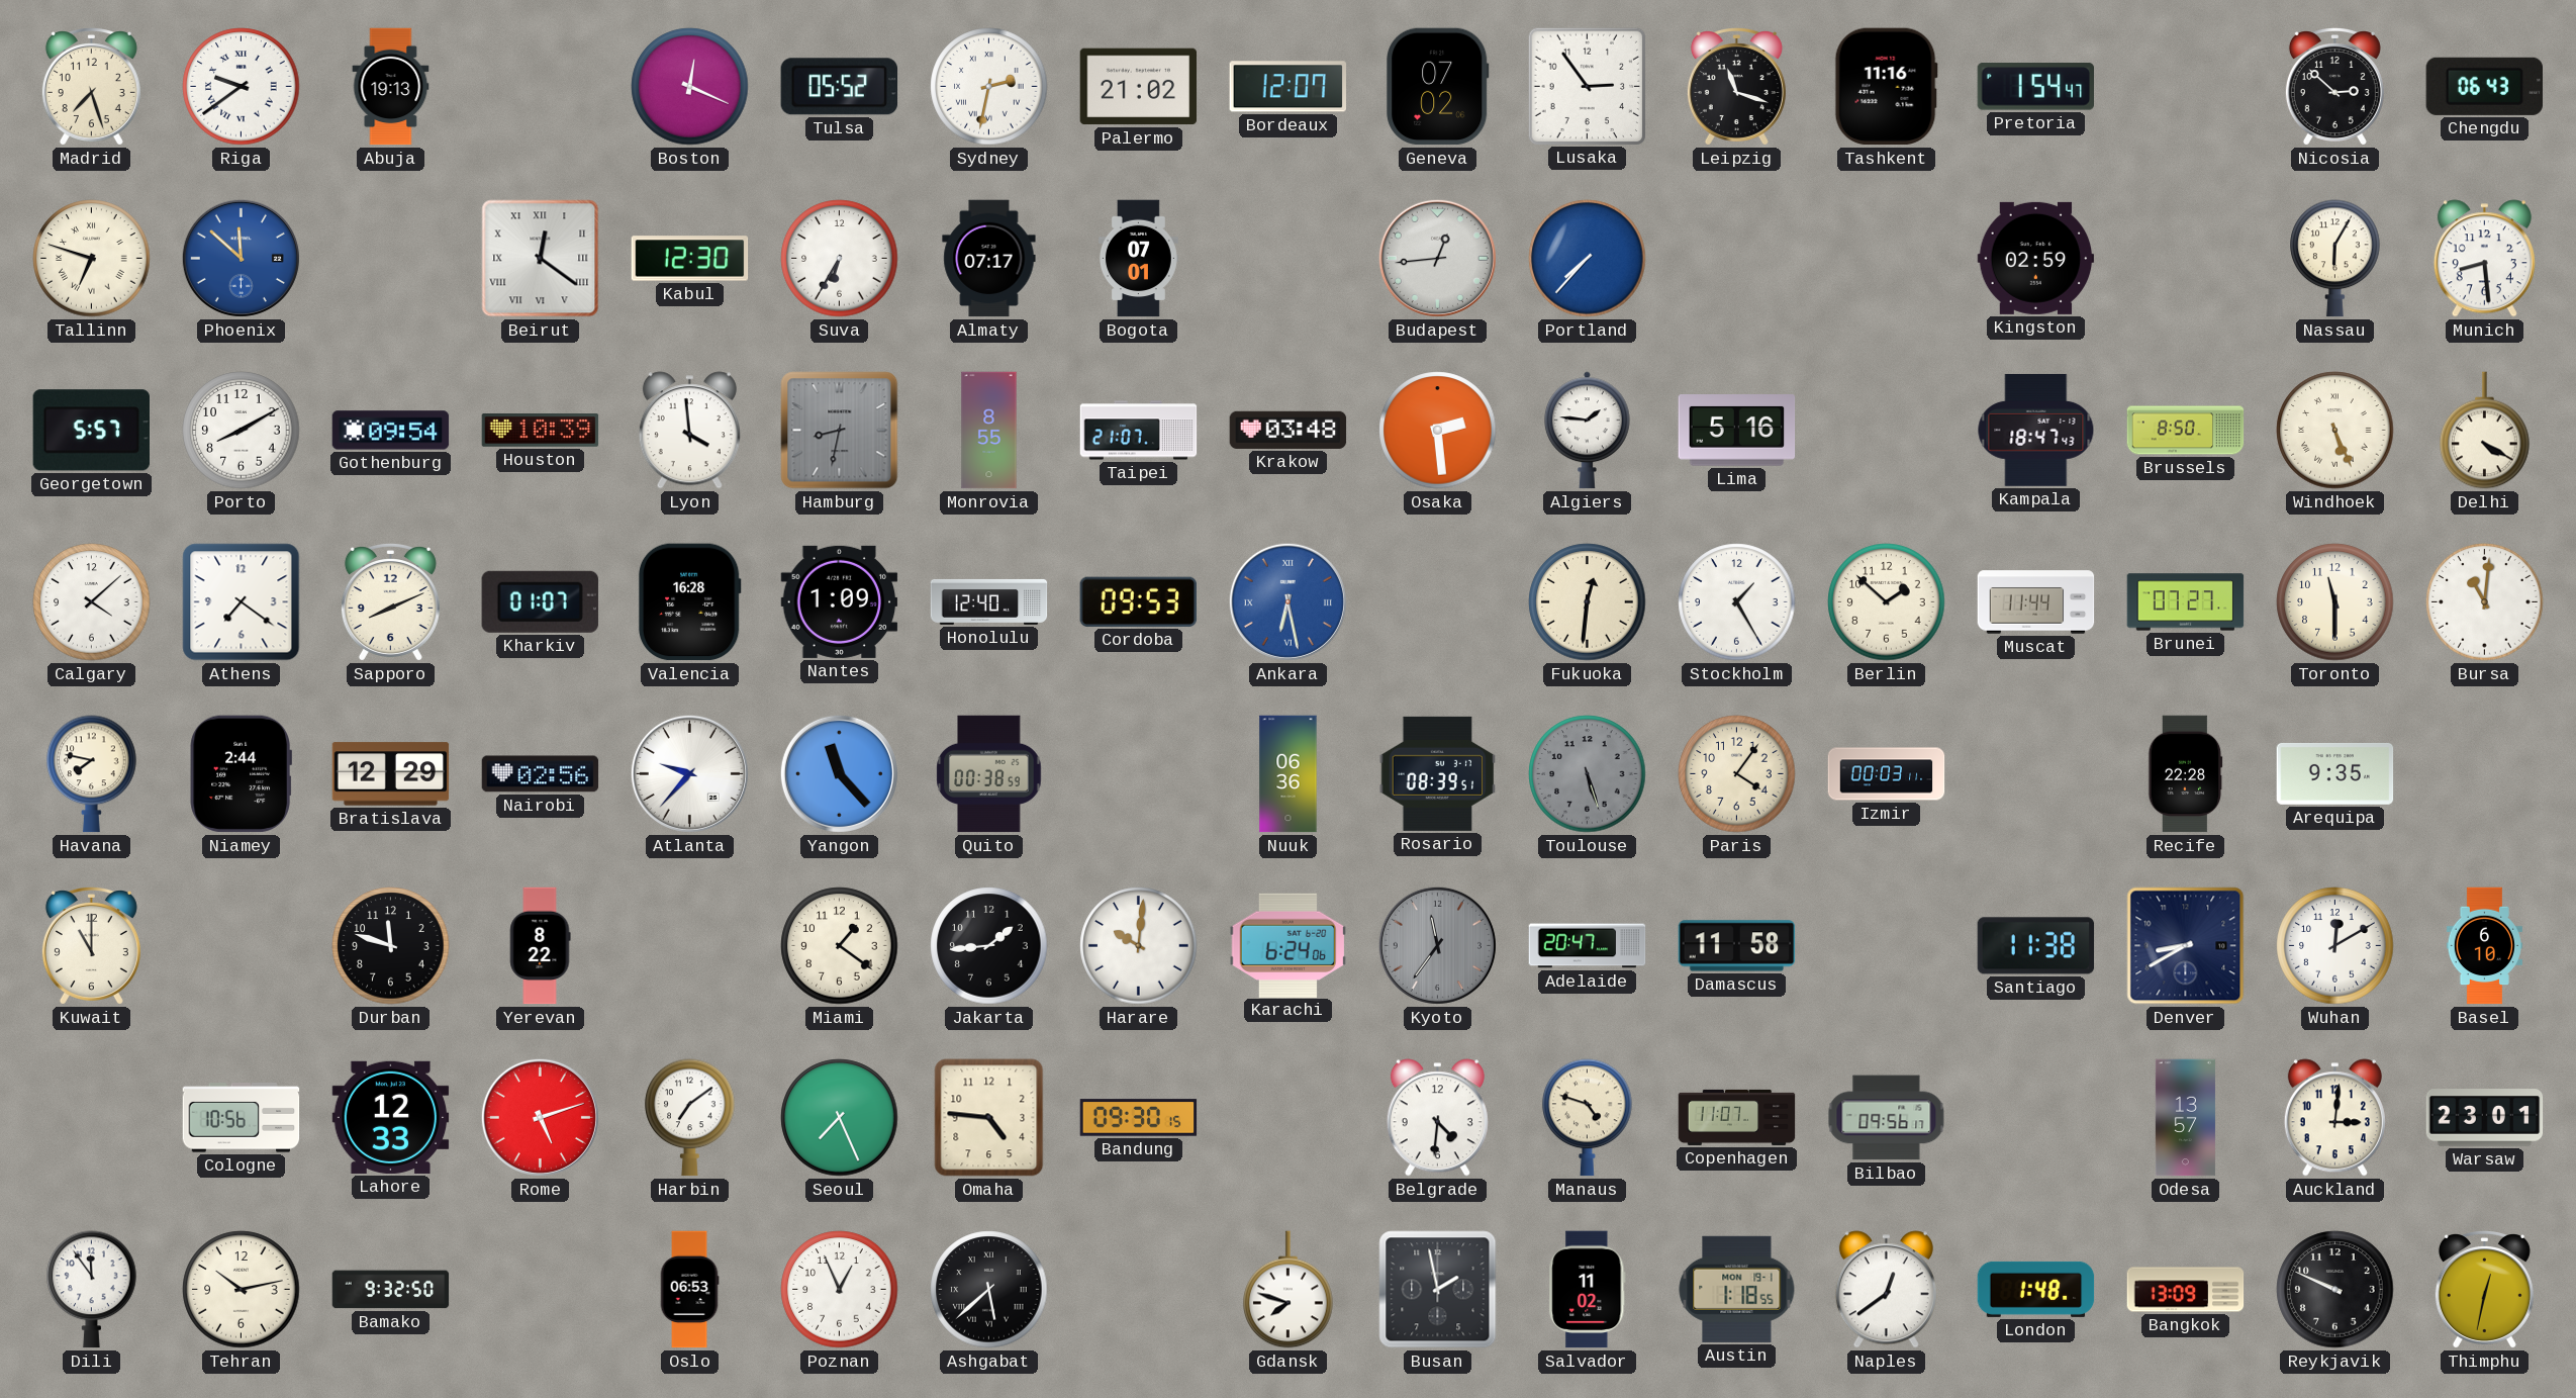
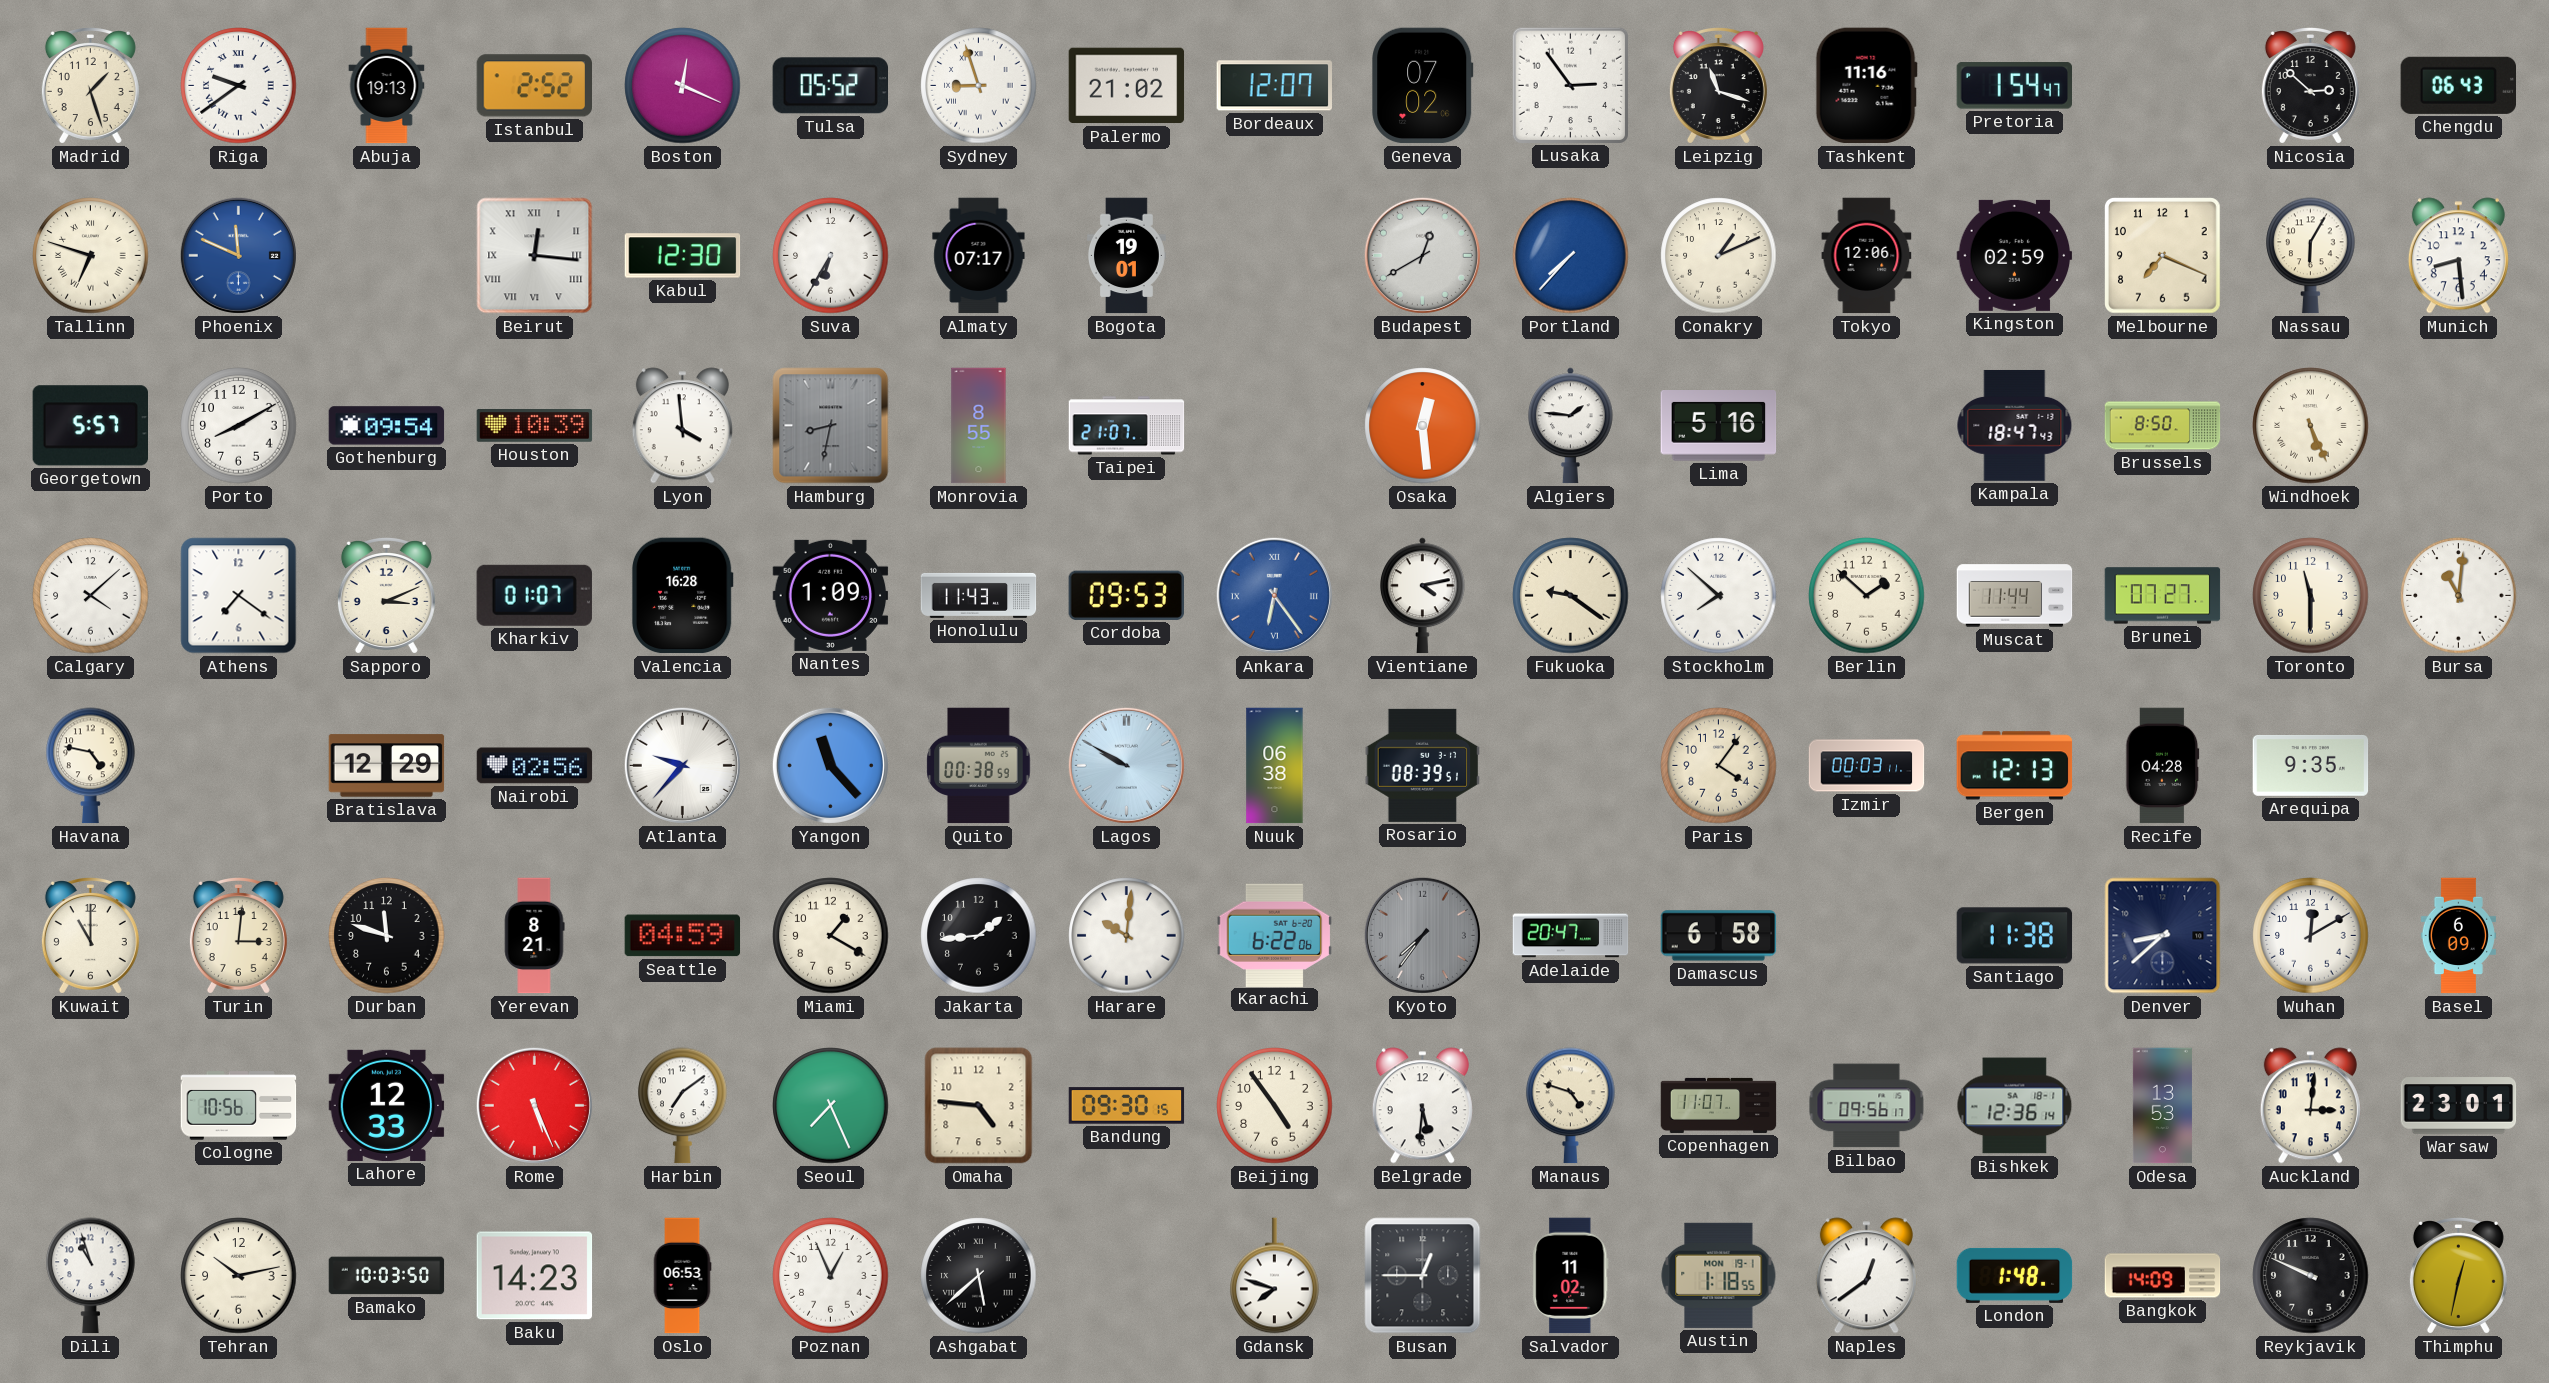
Madrid: 7:27 -> 1:27
Istanbul: none -> 2:52
Sydney: 2:32 -> 8:57
Phoenix: 11:52 -> 11:49
Beirut: 12:21 -> 12:16
Bogota: 07:01 -> 19:01
Budapest: 12:44 -> 12:40
Conakry: none -> 1:11
Tokyo: none -> 12:06
Melbourne: none -> 7:19
Krakow: 03:48 -> none
Osaka: 2:29 -> 12:29
Delhi: 4:20 -> none
Sapporo: 8:11 -> 3:11
Honolulu: 12:40 -> 11:43
Ankara: 6:28 -> 6:24
Vientiane: none -> 4:13
Fukuoka: 12:31 -> 9:21
Stockholm: 1:25 -> 7:52
Havana: 7:47 -> 4:47
Niamey: 2:44 -> none
Lagos: none -> 9:50
Nuuk: 06:36 -> 06:38
Toulouse: 5:27 -> none
Bergen: none -> 12:13
Recife: 22:28 -> 04:28
Turin: none -> 3:01
Yerevan: 8:22 -> 8:21
Seattle: none -> 04:59
Miami: 1:21 -> 1:20
Karachi: 6:24 -> 6:22
Kyoto: 11:36 -> 7:36
Damascus: 11:58 -> 6:58
Denver: 8:40 -> 8:38
Basel: 6:10 -> 6:09
Rome: 5:12 -> 5:26
Beijing: none -> 4:54
Belgrade: 4:31 -> 5:31
Bishkek: none -> 12:36
Odesa: 13:57 -> 13:53
Dili: 11:54 -> 10:57
Bamako: 9:32 -> 10:03
Baku: none -> 14:23
Busan: 1:58 -> 12:45
Bangkok: 13:09 -> 14:09
